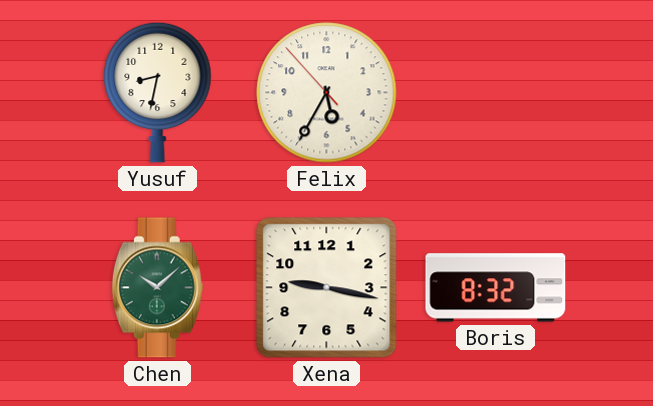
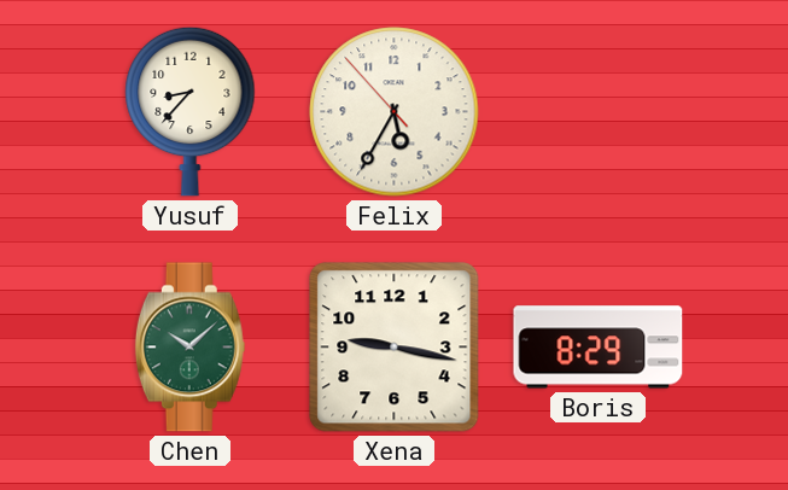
Yusuf: 8:32 -> 8:37
Boris: 8:32 -> 8:29
